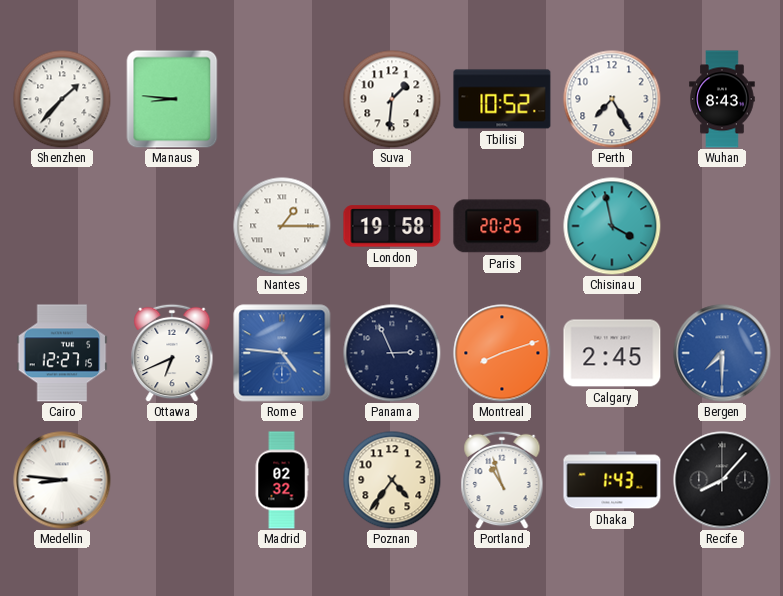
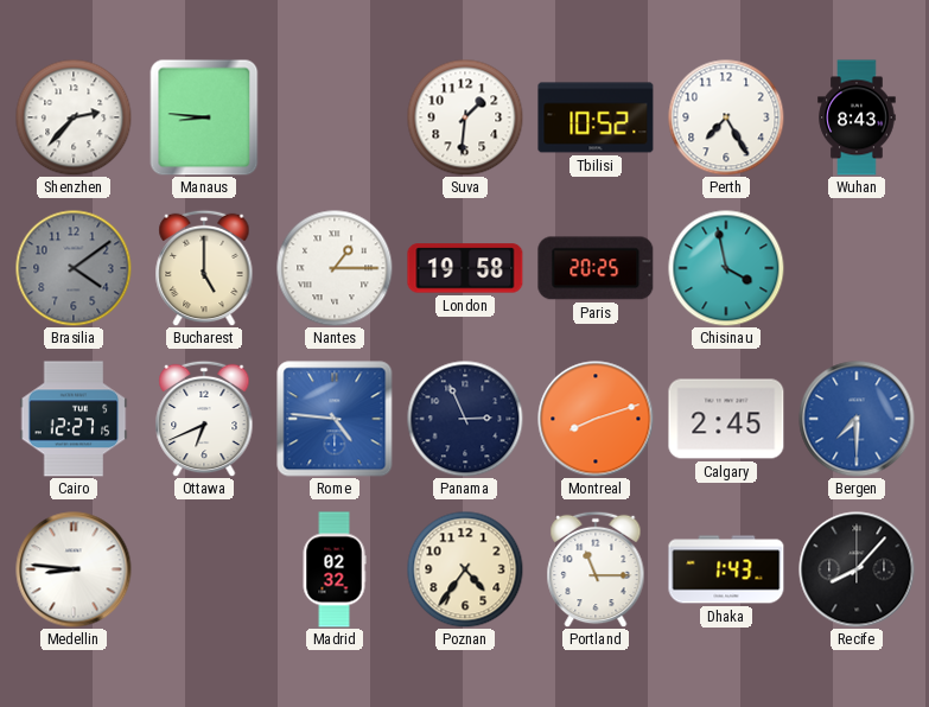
Shenzhen: 1:37 -> 2:37
Brasilia: none -> 4:09
Bucharest: none -> 5:00
Portland: 10:57 -> 11:15
